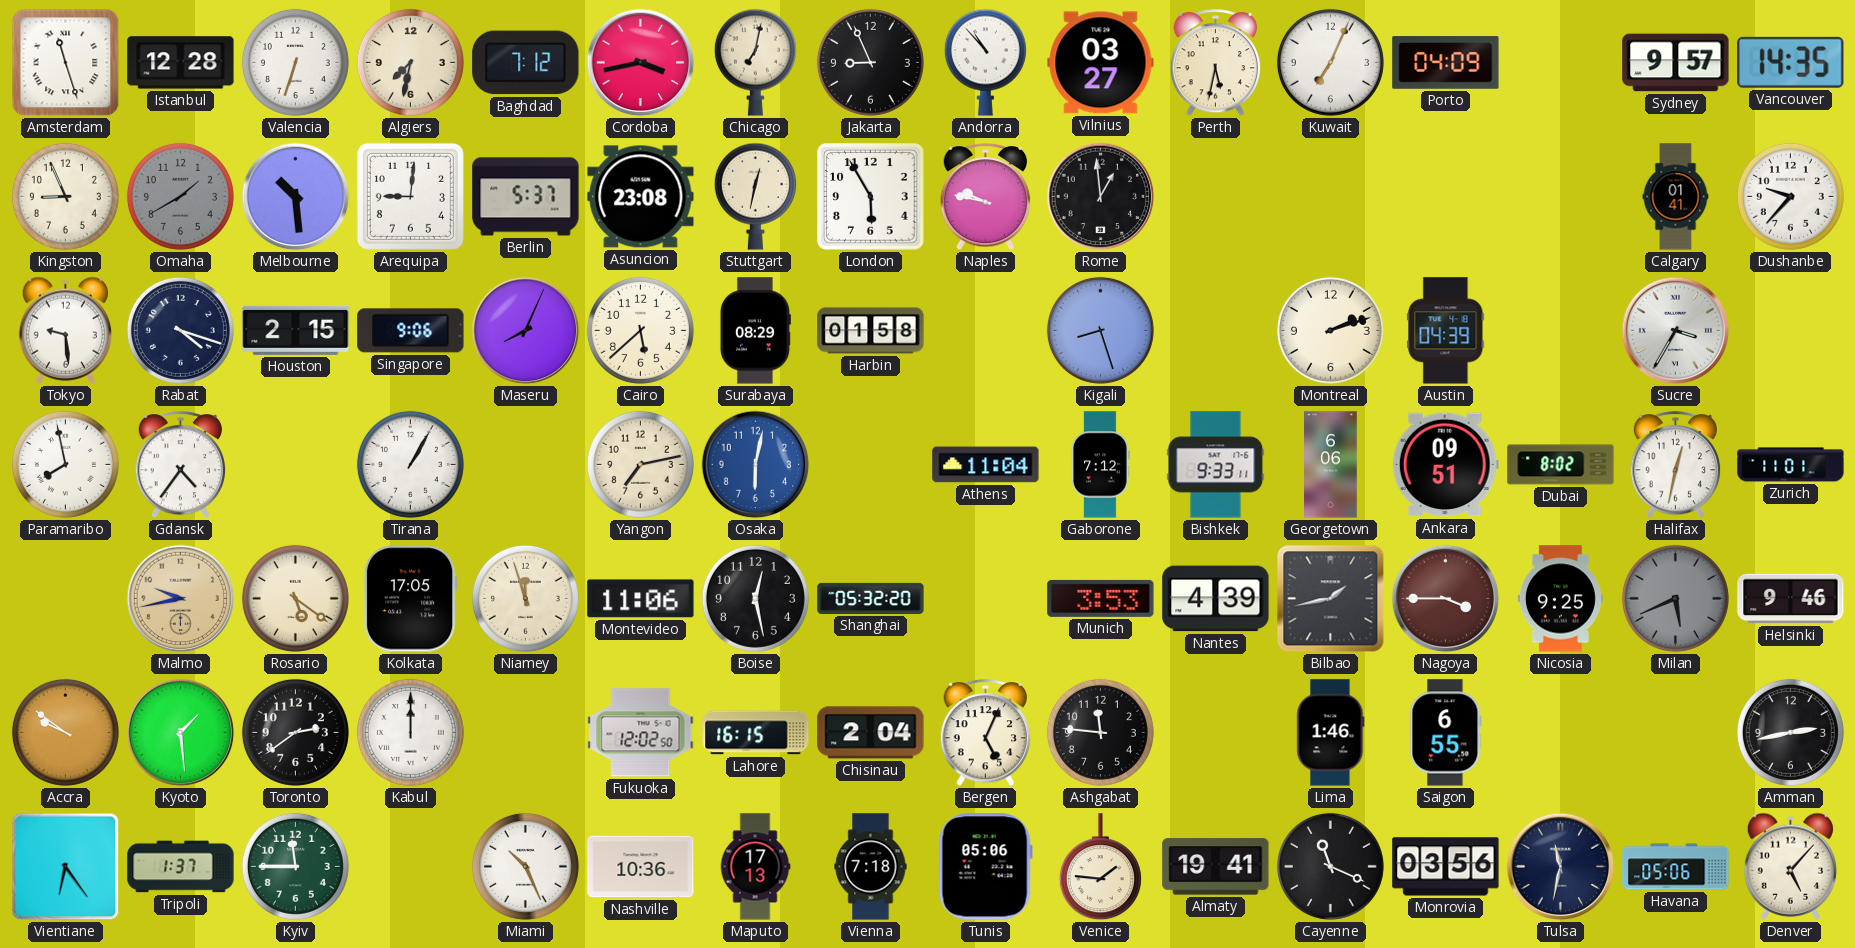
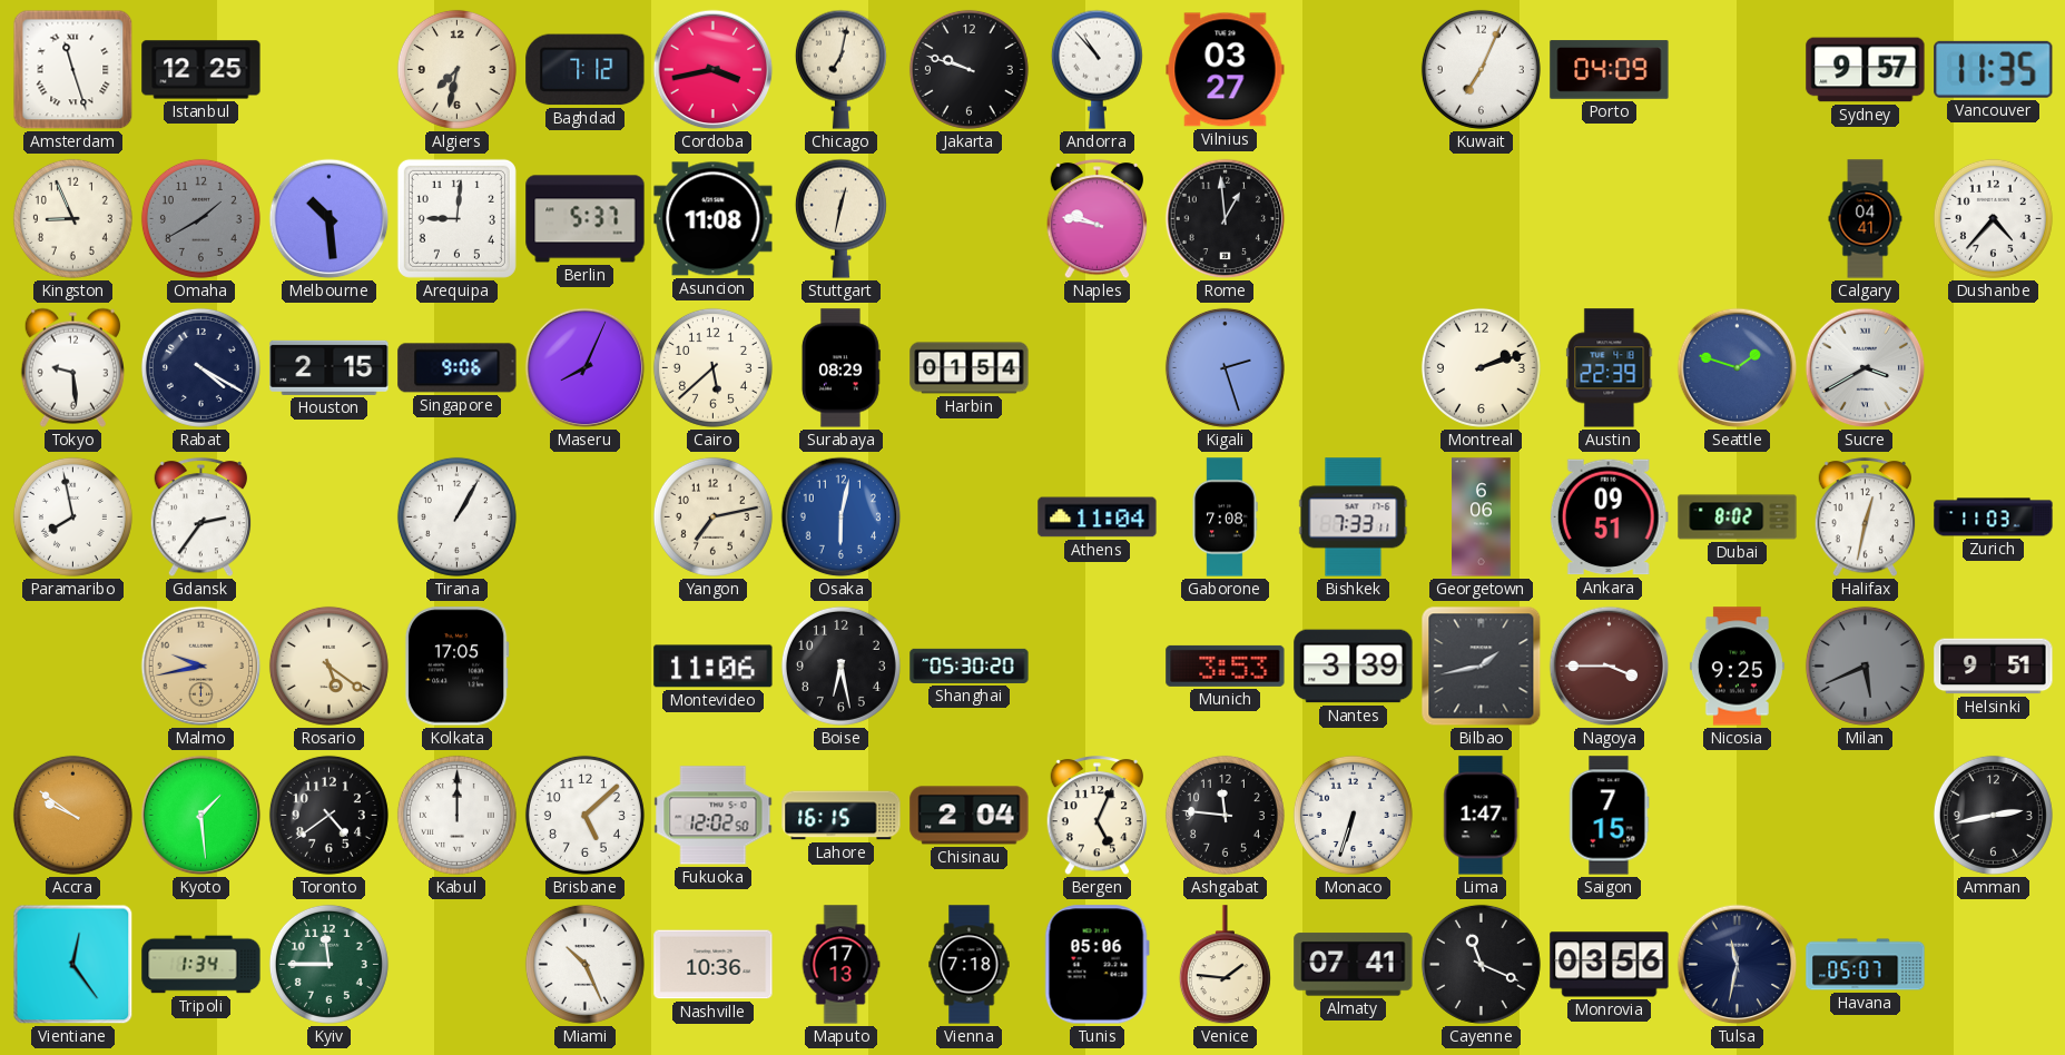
Istanbul: 12:28 -> 12:25
Valencia: 6:33 -> none
Jakarta: 8:56 -> 9:48
Perth: 5:32 -> none
Vancouver: 14:35 -> 11:35
Asuncion: 23:08 -> 11:08
London: 5:55 -> none
Calgary: 01:41 -> 04:41
Dushanbe: 9:37 -> 4:37
Rabat: 4:18 -> 4:20
Harbin: 01:58 -> 01:54
Kigali: 8:27 -> 2:27
Austin: 04:39 -> 22:39
Seattle: none -> 1:48
Sucre: 3:35 -> 3:40
Gdansk: 4:36 -> 2:36
Gaborone: 7:12 -> 7:08
Bishkek: 9:33 -> 7:33
Zurich: 11:01 -> 11:03
Niamey: 11:57 -> none
Boise: 12:28 -> 6:28
Shanghai: 05:32 -> 05:30
Nantes: 4:39 -> 3:39
Helsinki: 9:46 -> 9:51
Toronto: 2:39 -> 4:39
Brisbane: none -> 5:08
Monaco: none -> 6:33
Lima: 1:46 -> 1:47
Saigon: 6:55 -> 7:15
Vientiane: 6:24 -> 12:24
Tripoli: 1:37 -> 1:34
Almaty: 19:41 -> 07:41
Havana: 05:06 -> 05:07
Denver: 5:07 -> none
